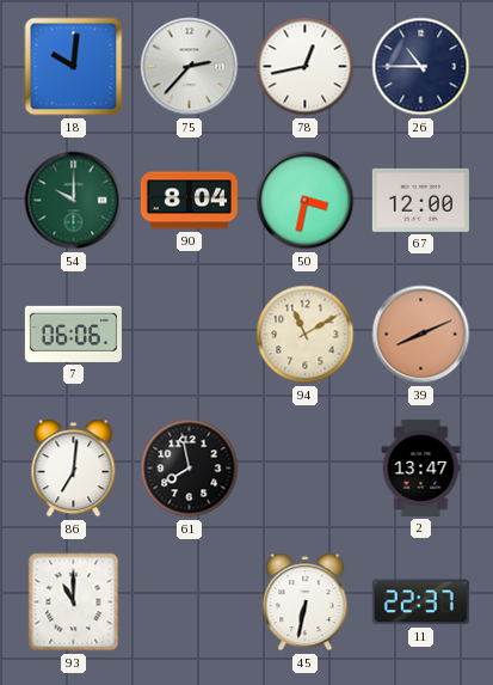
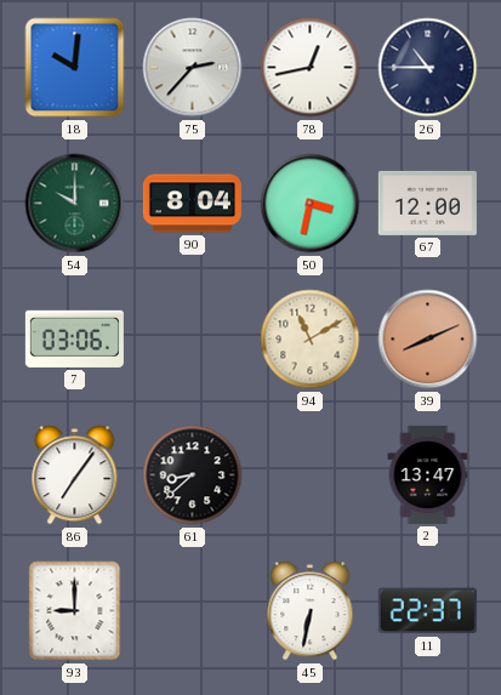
7: 06:06 -> 03:06
86: 7:01 -> 7:06
61: 7:58 -> 8:38
93: 11:00 -> 9:00
